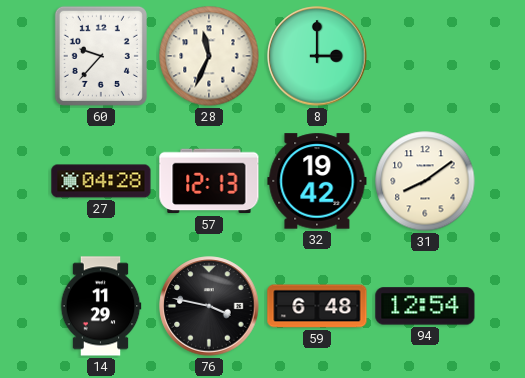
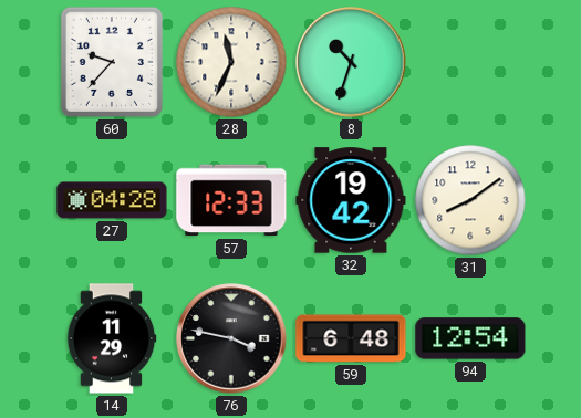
8: 3:00 -> 10:33
57: 12:13 -> 12:33
